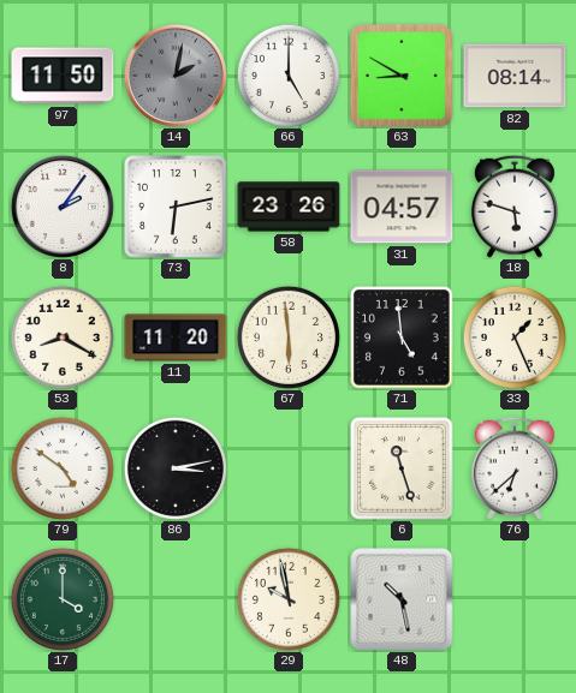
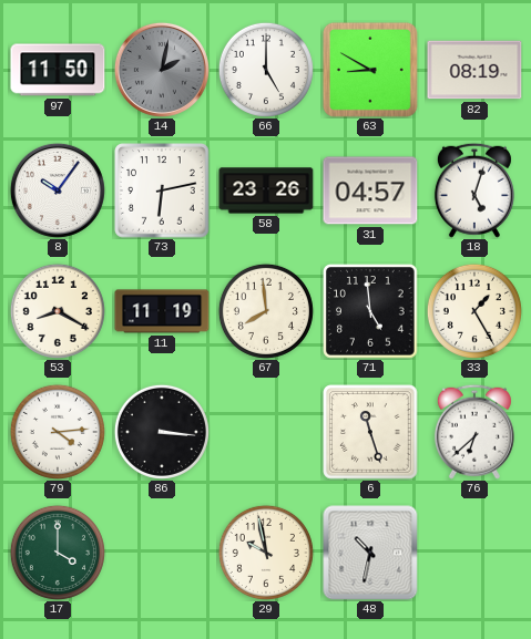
82: 08:14 -> 08:19
8: 2:06 -> 10:06
18: 5:48 -> 5:03
11: 11:20 -> 11:19
67: 5:59 -> 7:59
33: 1:26 -> 1:25
79: 4:51 -> 4:14
86: 3:13 -> 3:16
48: 10:28 -> 10:32
